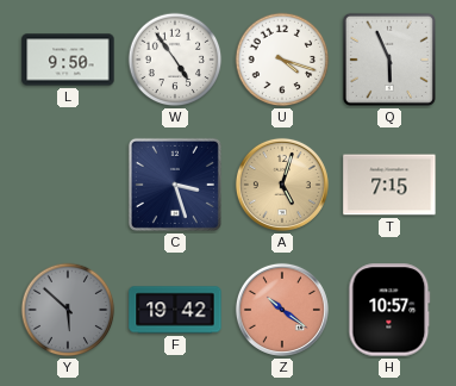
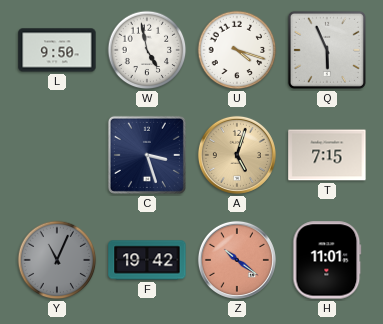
W: 4:54 -> 4:58
Y: 5:52 -> 11:04
H: 10:57 -> 11:01
